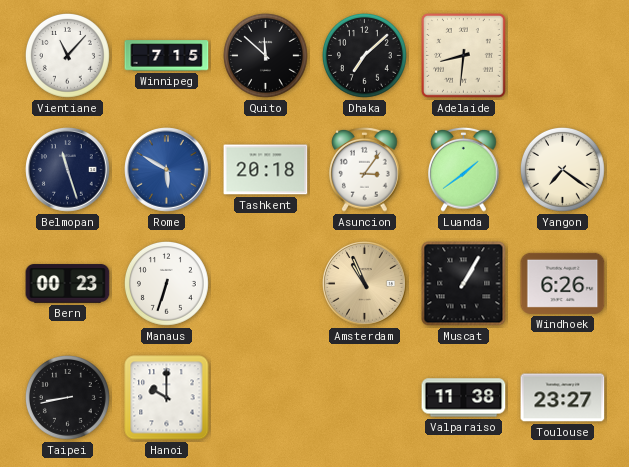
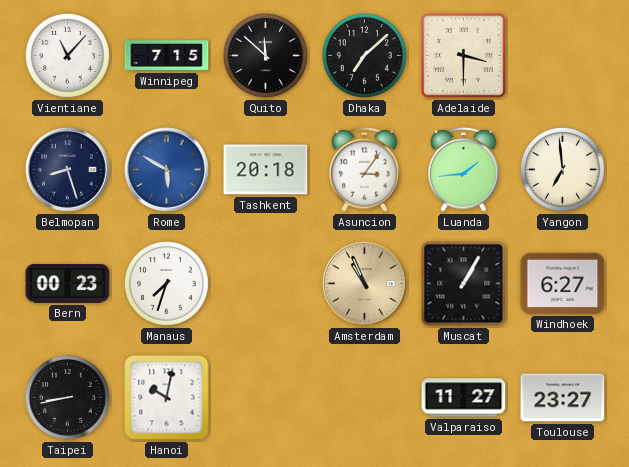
Adelaide: 8:31 -> 3:30
Belmopan: 11:27 -> 8:27
Luanda: 1:39 -> 1:44
Yangon: 7:21 -> 6:59
Manaus: 6:33 -> 7:33
Windhoek: 6:26 -> 6:27
Hanoi: 10:00 -> 10:02
Valparaiso: 11:38 -> 11:27
